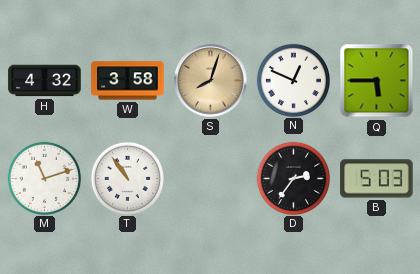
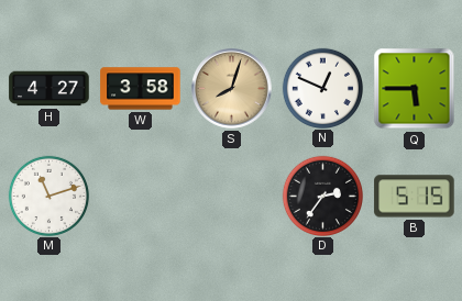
H: 4:32 -> 4:27
T: 10:54 -> none
B: 5:03 -> 5:15
